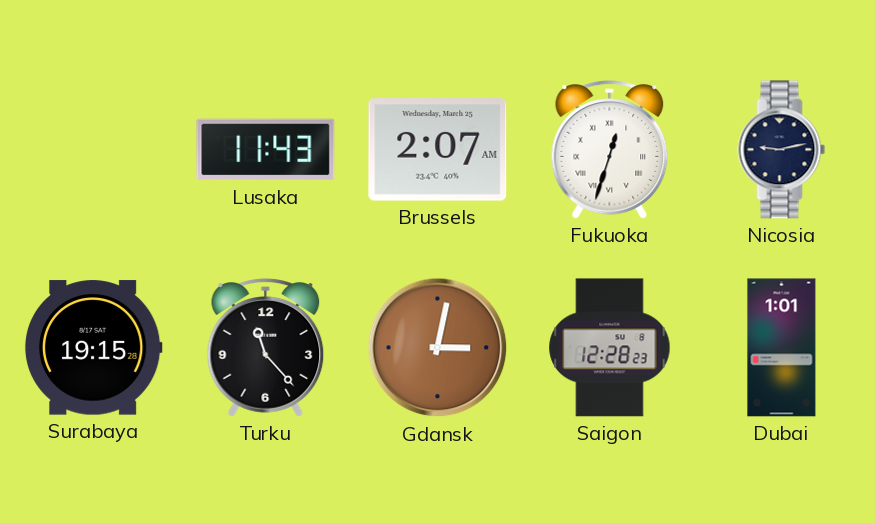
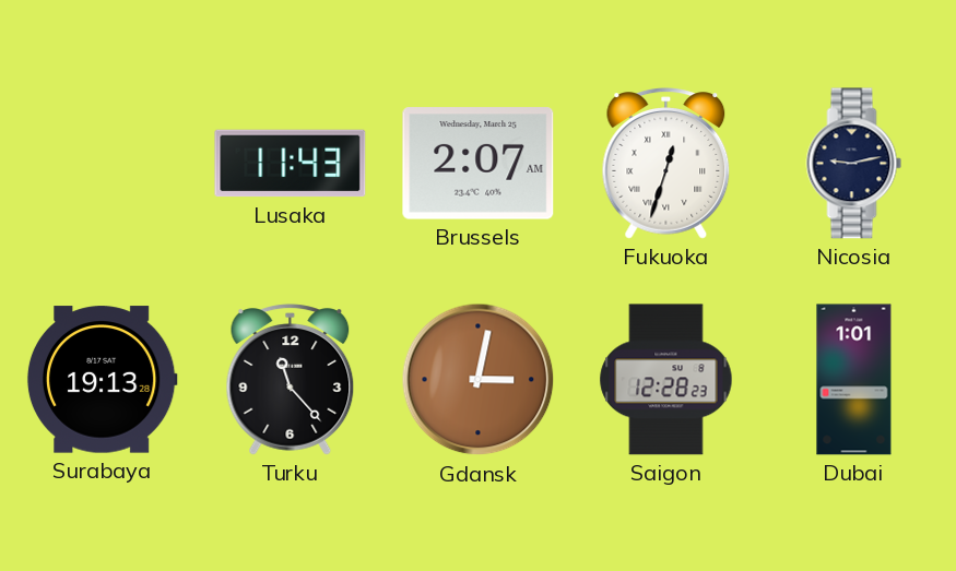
Surabaya: 19:15 -> 19:13
